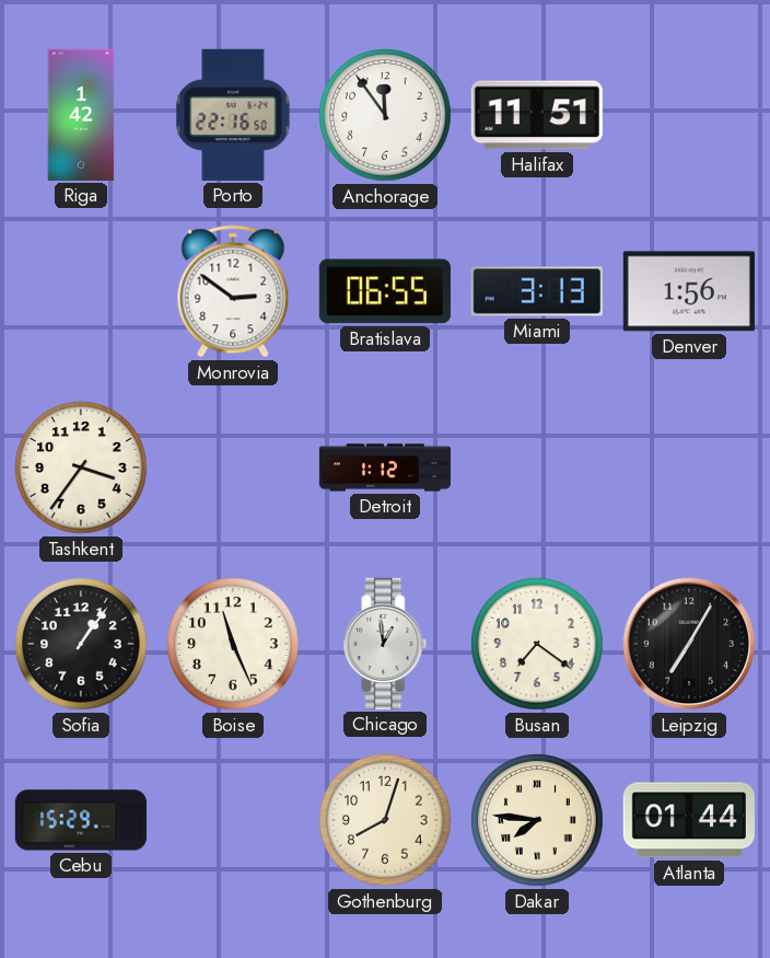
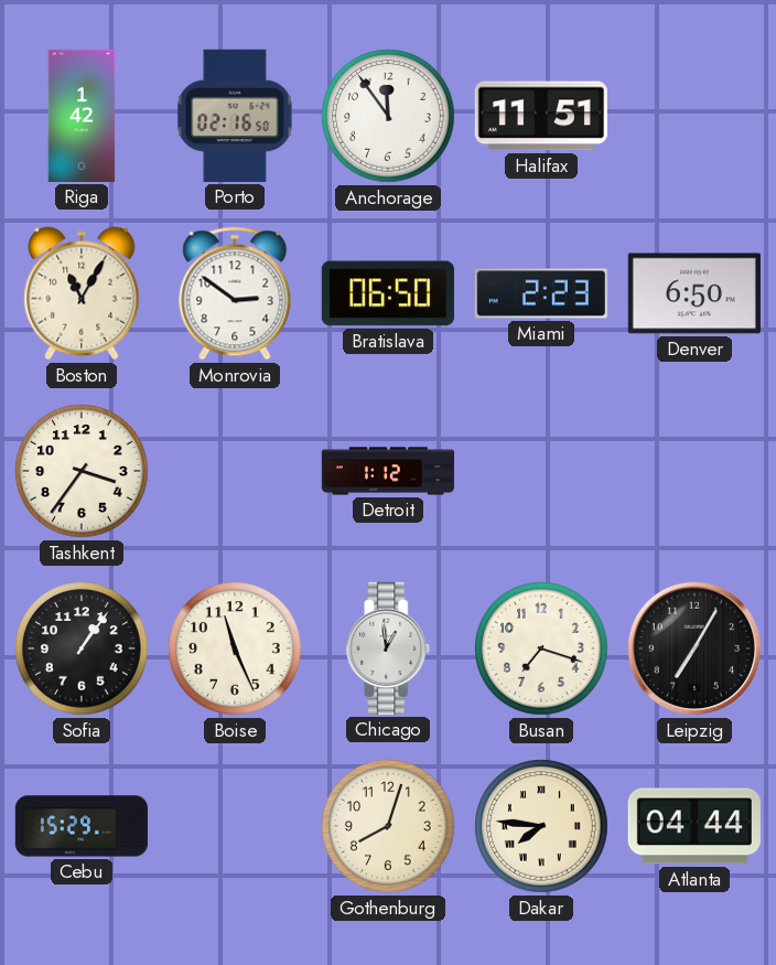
Porto: 22:16 -> 02:16
Boston: none -> 11:05
Bratislava: 06:55 -> 06:50
Miami: 3:13 -> 2:23
Denver: 1:56 -> 6:50
Busan: 7:21 -> 7:18
Atlanta: 01:44 -> 04:44
